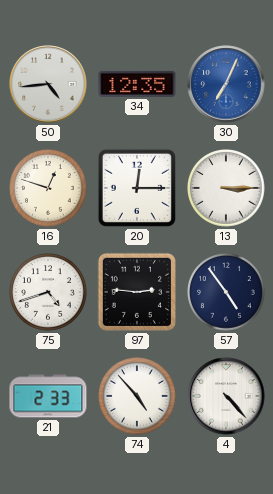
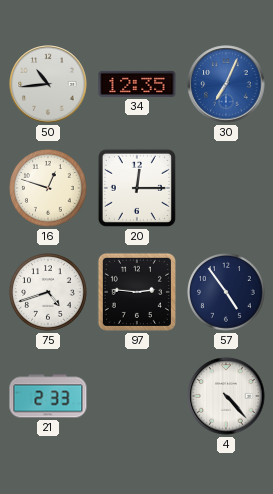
50: 4:44 -> 10:44
13: 3:15 -> none
74: 4:53 -> none
